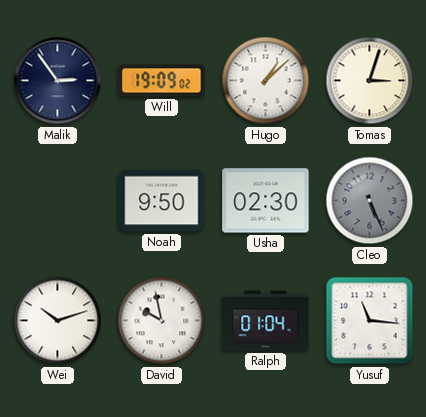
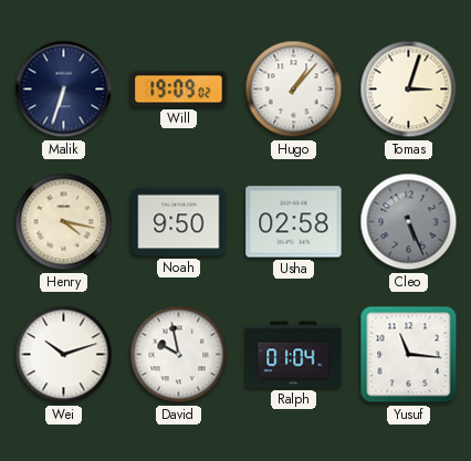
Malik: 2:54 -> 6:33
Hugo: 1:08 -> 1:07
Henry: none -> 4:17
Usha: 02:30 -> 02:58
